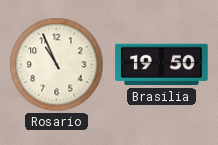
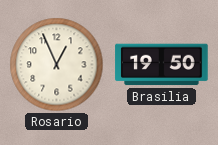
Rosario: 10:56 -> 12:56
